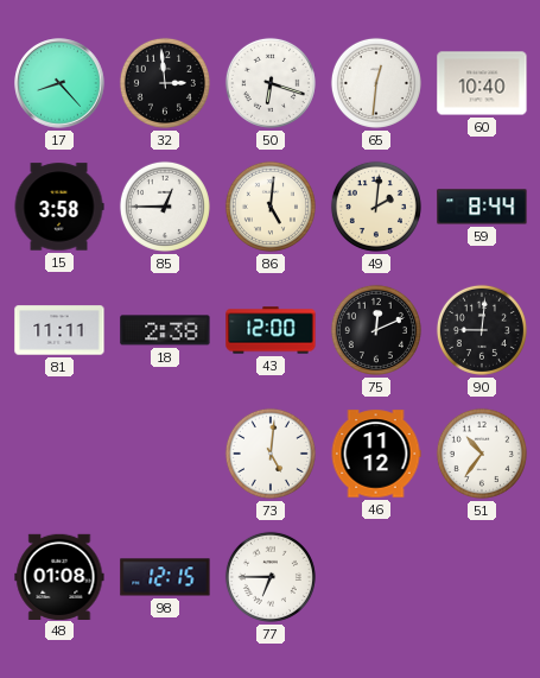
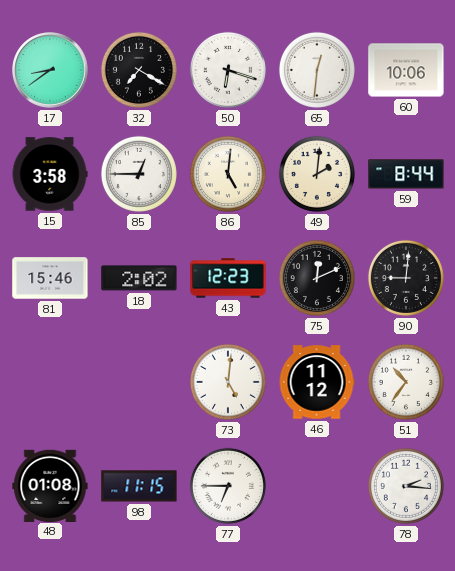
17: 8:23 -> 8:39
32: 2:59 -> 7:20
60: 10:40 -> 10:06
81: 11:11 -> 15:46
18: 2:38 -> 2:02
43: 12:00 -> 12:23
98: 12:15 -> 11:15
78: none -> 2:16
